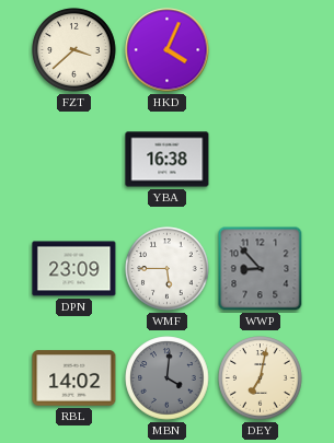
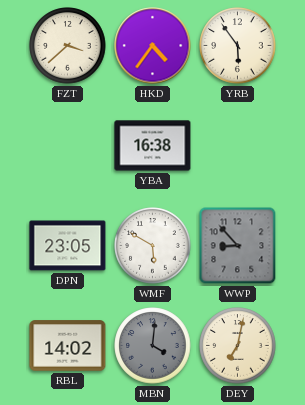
HKD: 4:04 -> 4:36
YRB: none -> 5:54
DPN: 23:09 -> 23:05
WMF: 5:45 -> 5:50
